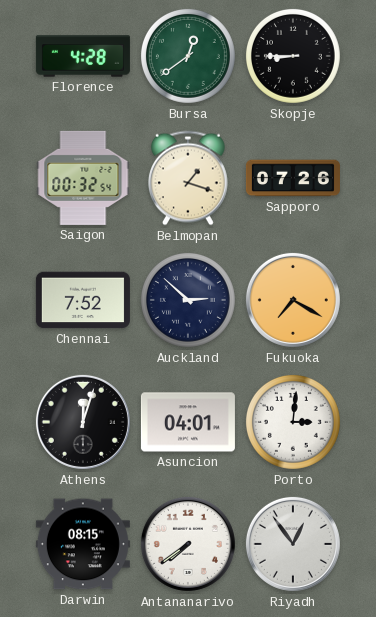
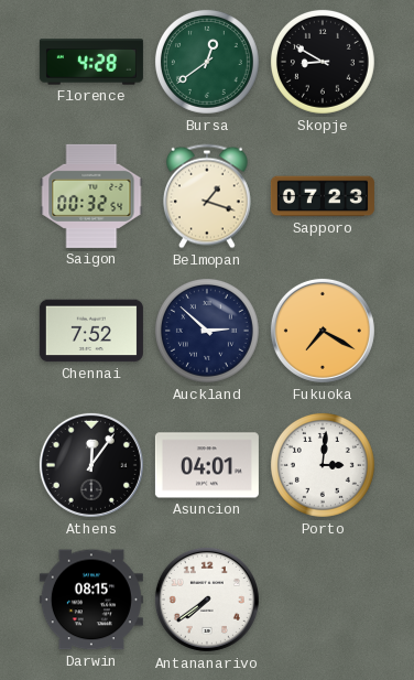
Skopje: 8:45 -> 8:50
Sapporo: 07:26 -> 07:23
Athens: 12:03 -> 12:06
Riyadh: 12:54 -> none
